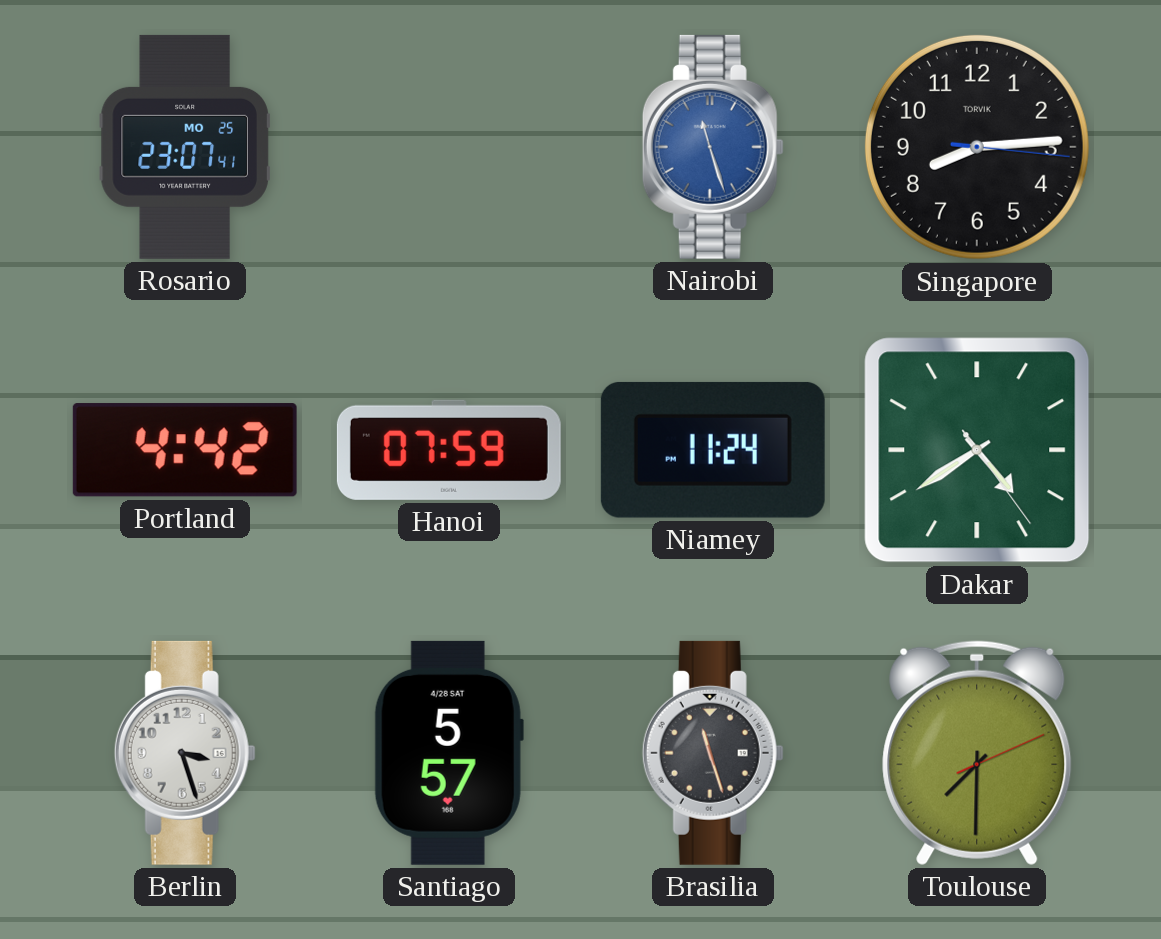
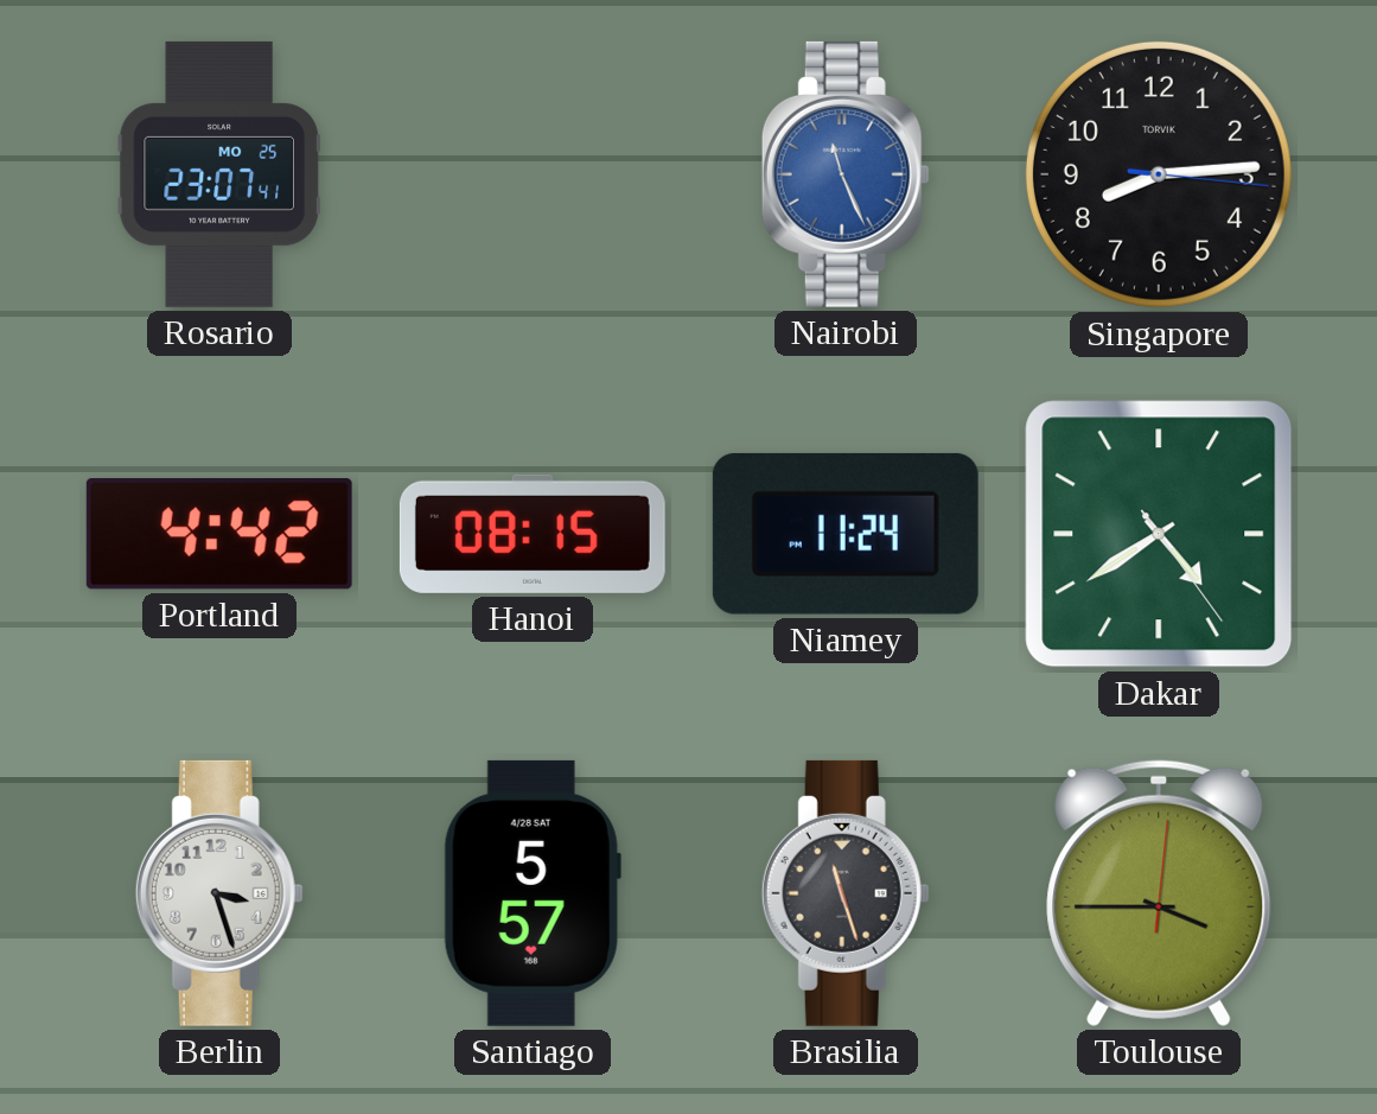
Nairobi: 11:27 -> 11:26
Hanoi: 07:59 -> 08:15
Toulouse: 7:30 -> 3:45
